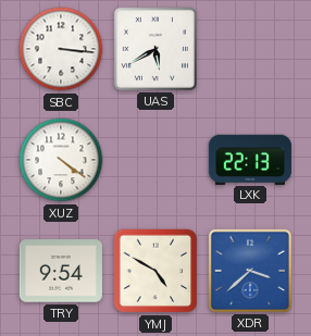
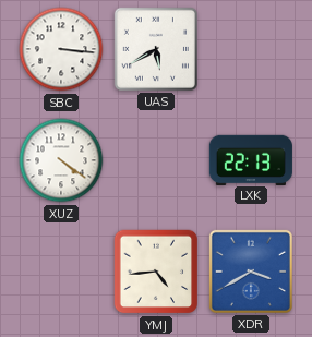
TRY: 9:54 -> none
YMJ: 4:50 -> 4:44
XDR: 3:38 -> 3:40
